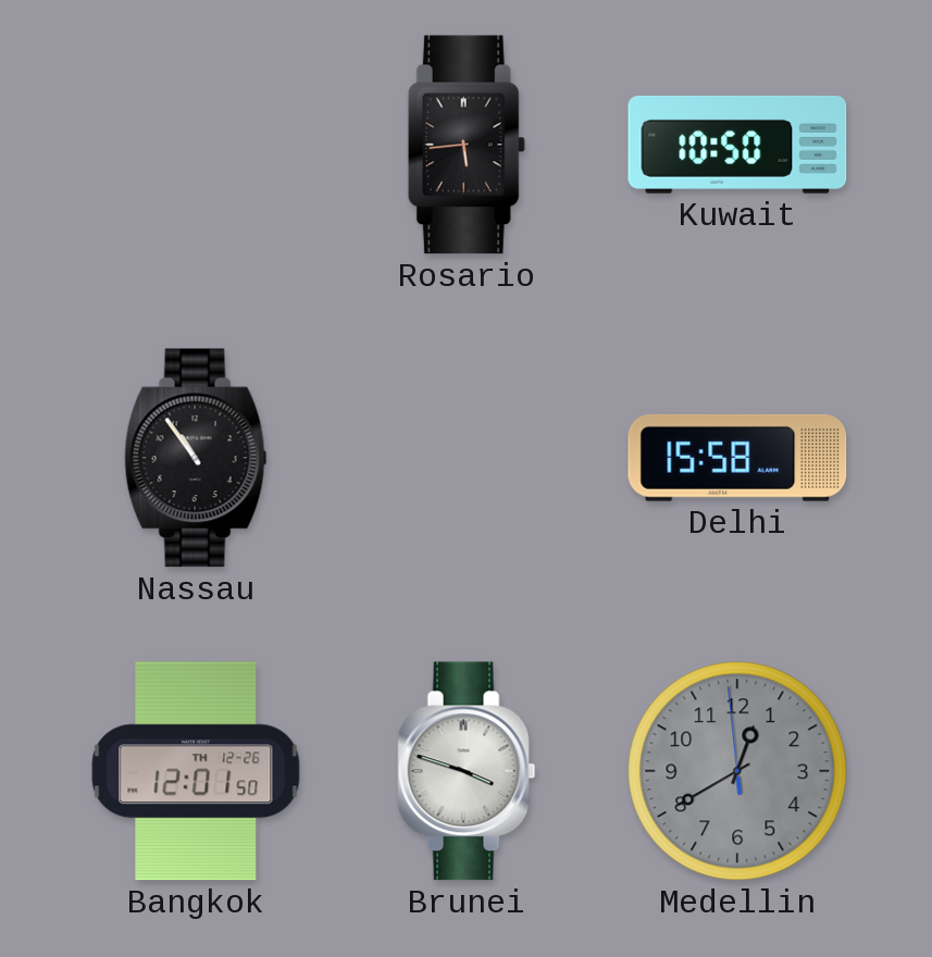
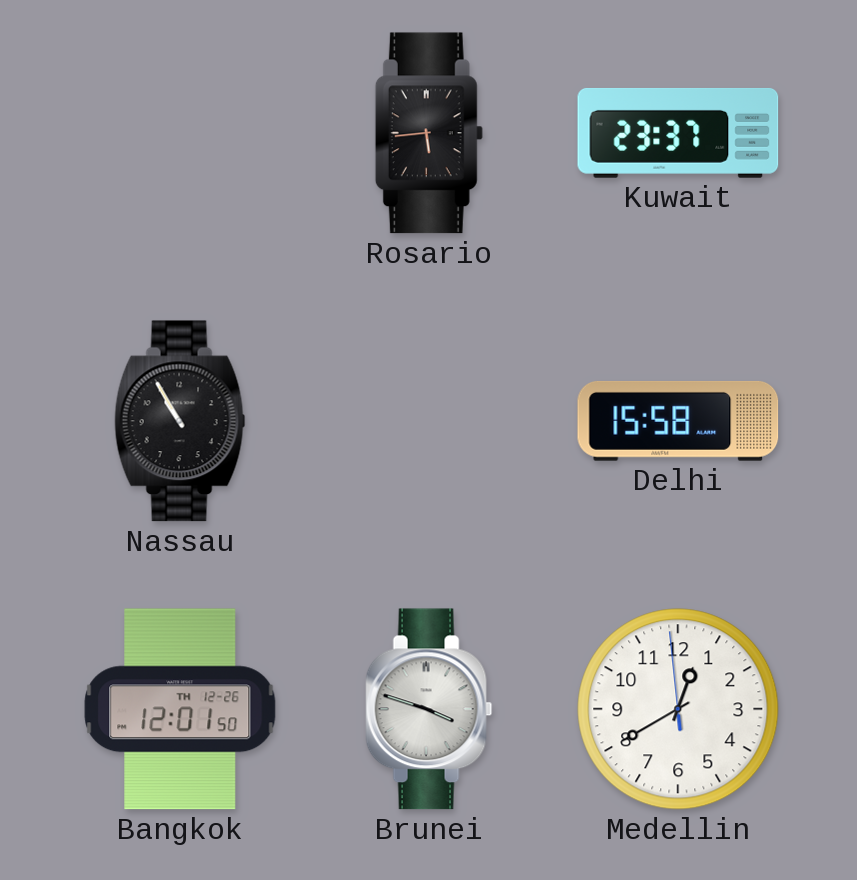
Kuwait: 10:50 -> 23:37
Nassau: 10:54 -> 10:55
Medellin dial: grey -> white
